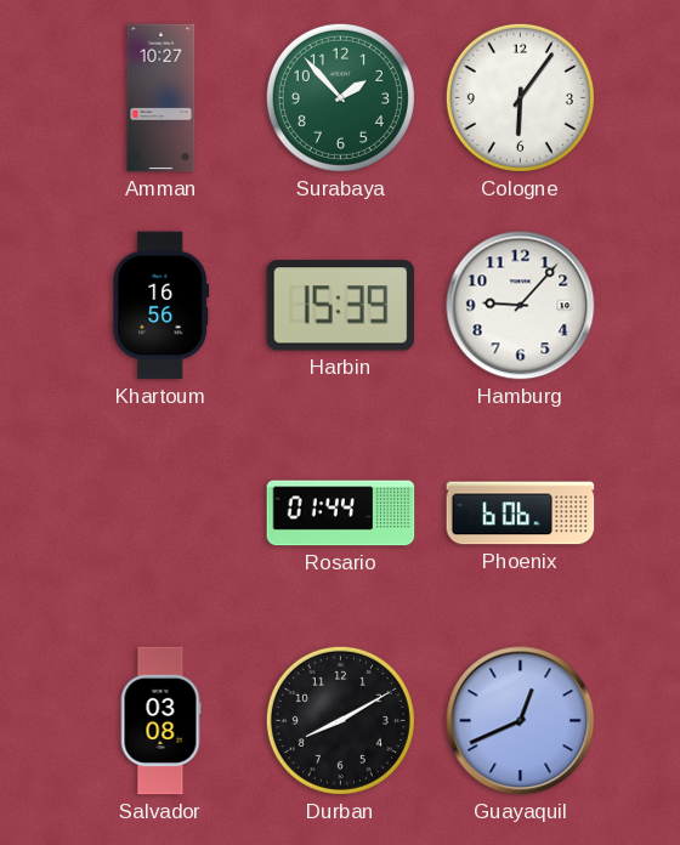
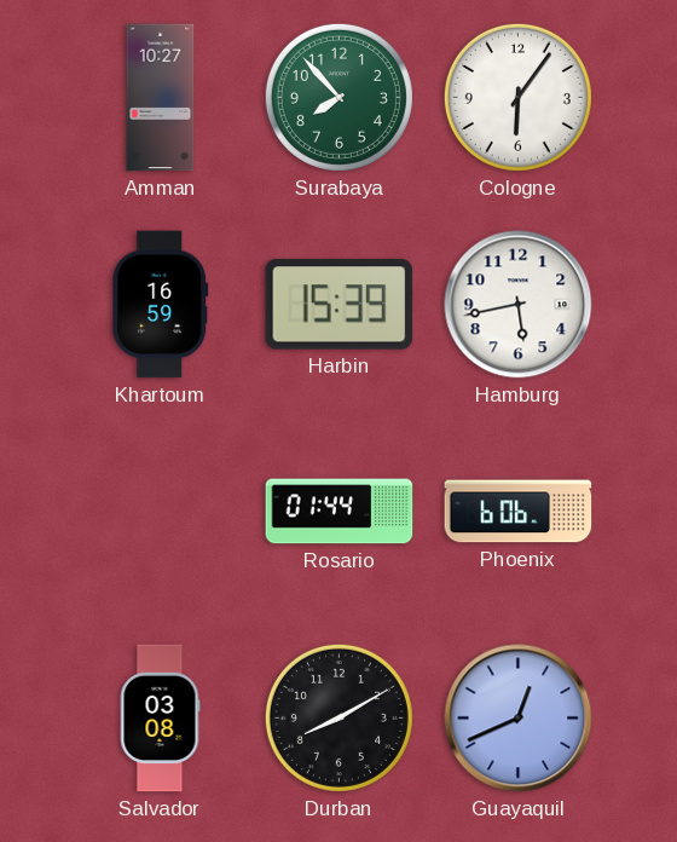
Surabaya: 1:53 -> 7:53
Khartoum: 16:56 -> 16:59
Hamburg: 9:07 -> 5:43
